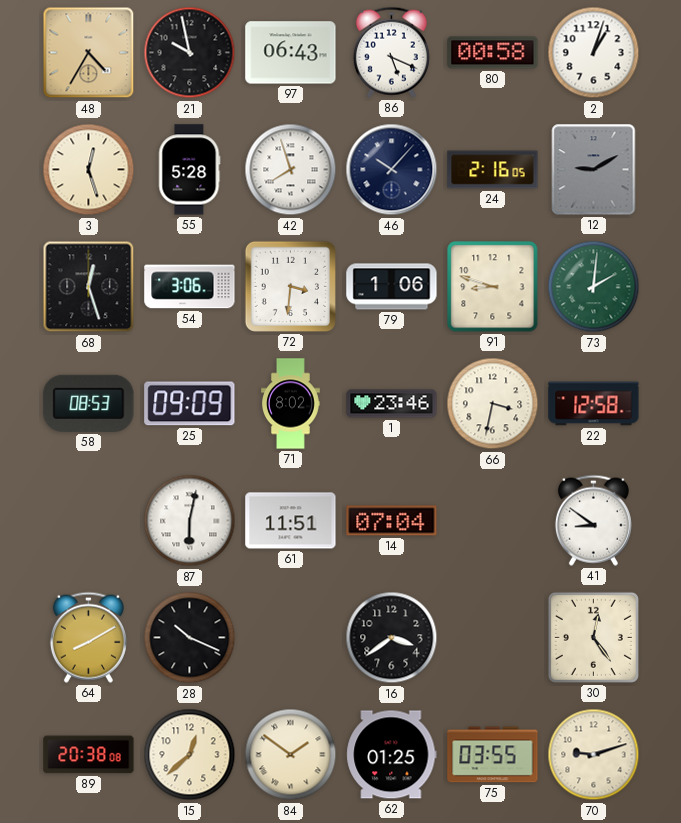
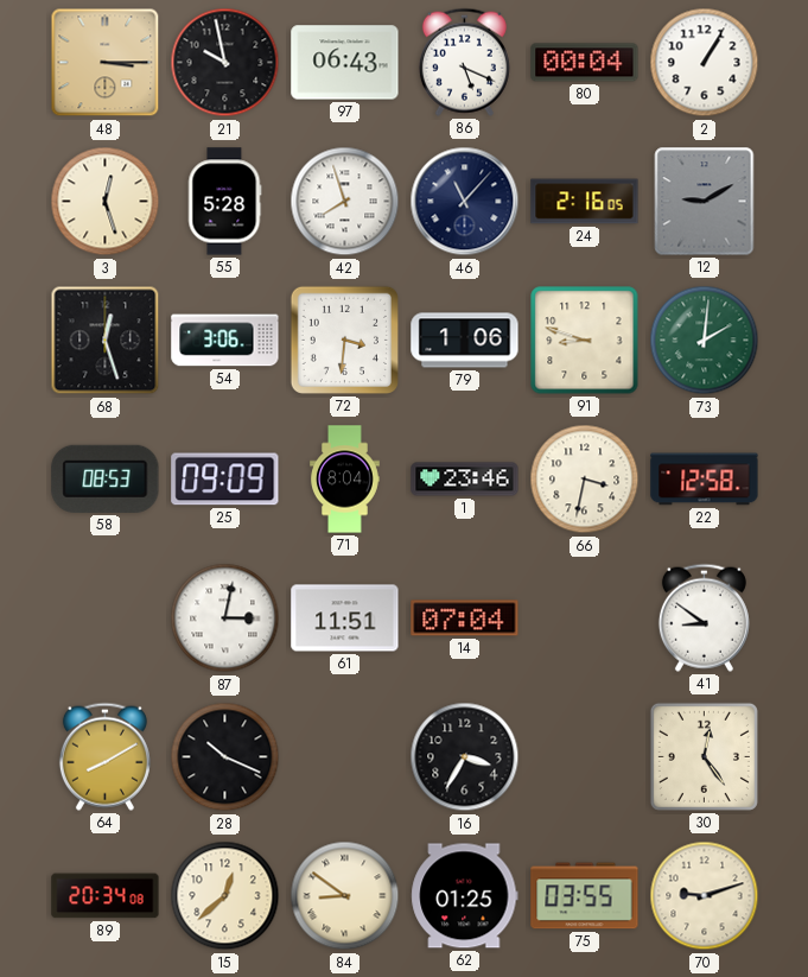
48: 4:35 -> 3:15
80: 00:58 -> 00:04
2: 1:03 -> 1:05
46: 10:07 -> 11:07
71: 8:02 -> 8:04
87: 6:02 -> 3:02
16: 3:39 -> 3:35
89: 20:38 -> 20:34
84: 1:51 -> 8:51
